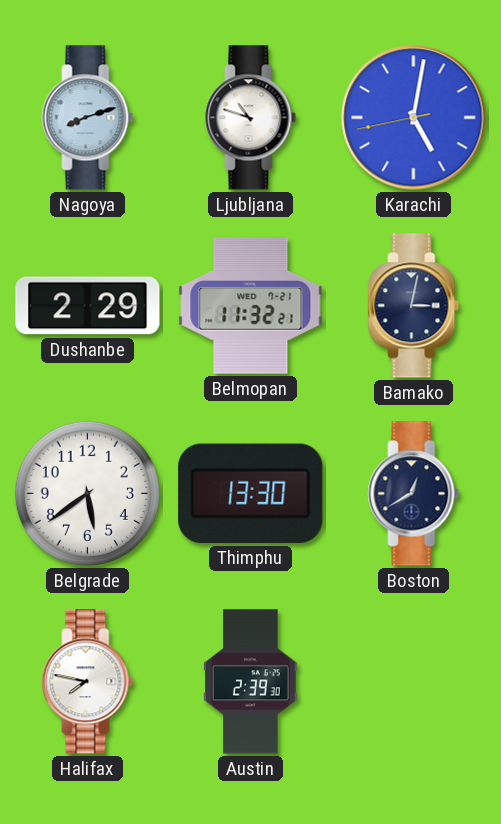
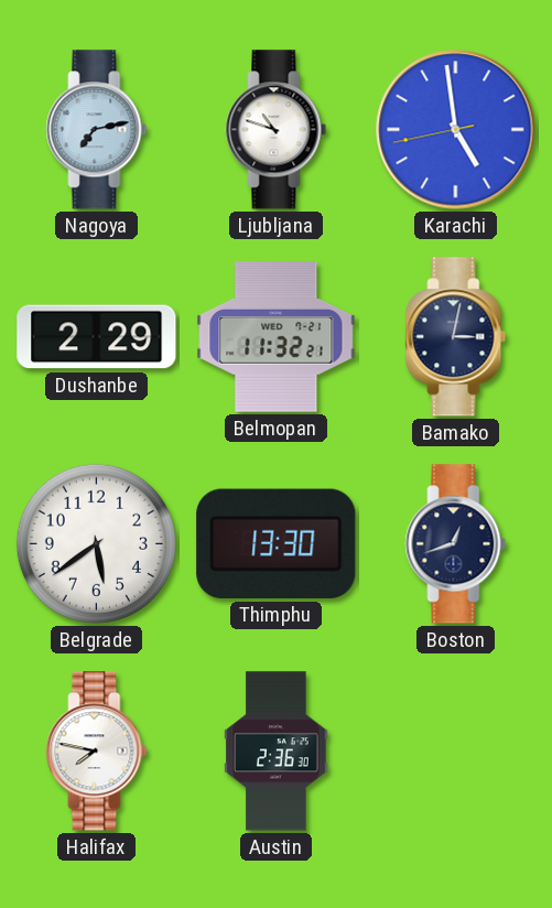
Nagoya: 8:12 -> 7:13
Karachi: 5:01 -> 4:58
Boston: 12:40 -> 12:42
Austin: 2:39 -> 2:36
